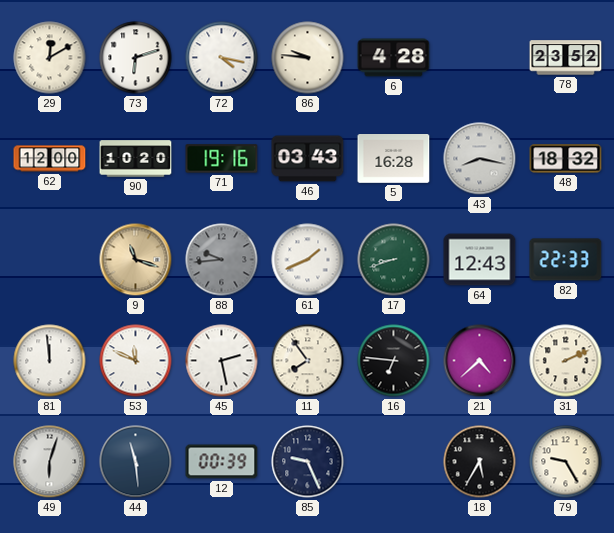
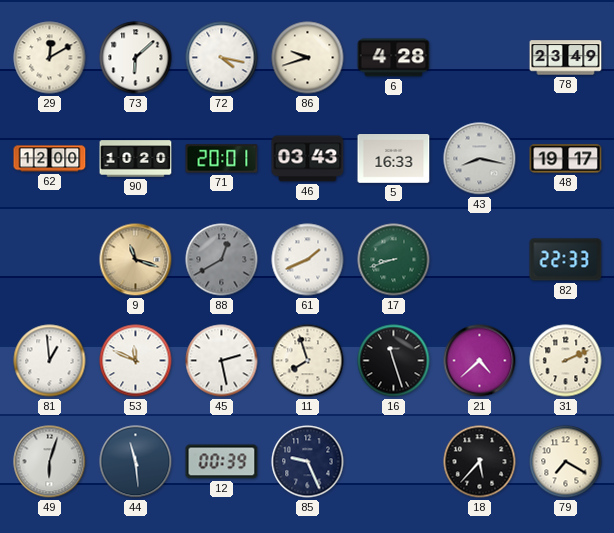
73: 6:12 -> 6:08
86: 9:46 -> 9:42
78: 23:52 -> 23:49
71: 19:16 -> 20:01
5: 16:28 -> 16:33
48: 18:32 -> 19:17
88: 9:44 -> 12:40
64: 12:43 -> none
81: 11:59 -> 12:59
11: 7:54 -> 7:57
16: 6:46 -> 11:27
18: 5:35 -> 5:37
79: 9:25 -> 7:20
